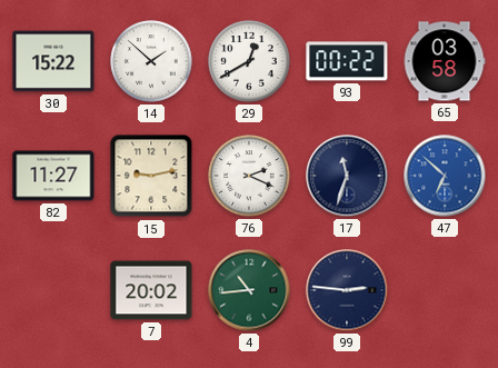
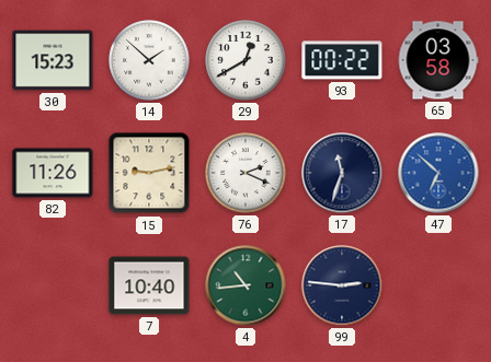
30: 15:22 -> 15:23
82: 11:27 -> 11:26
7: 20:02 -> 10:40
